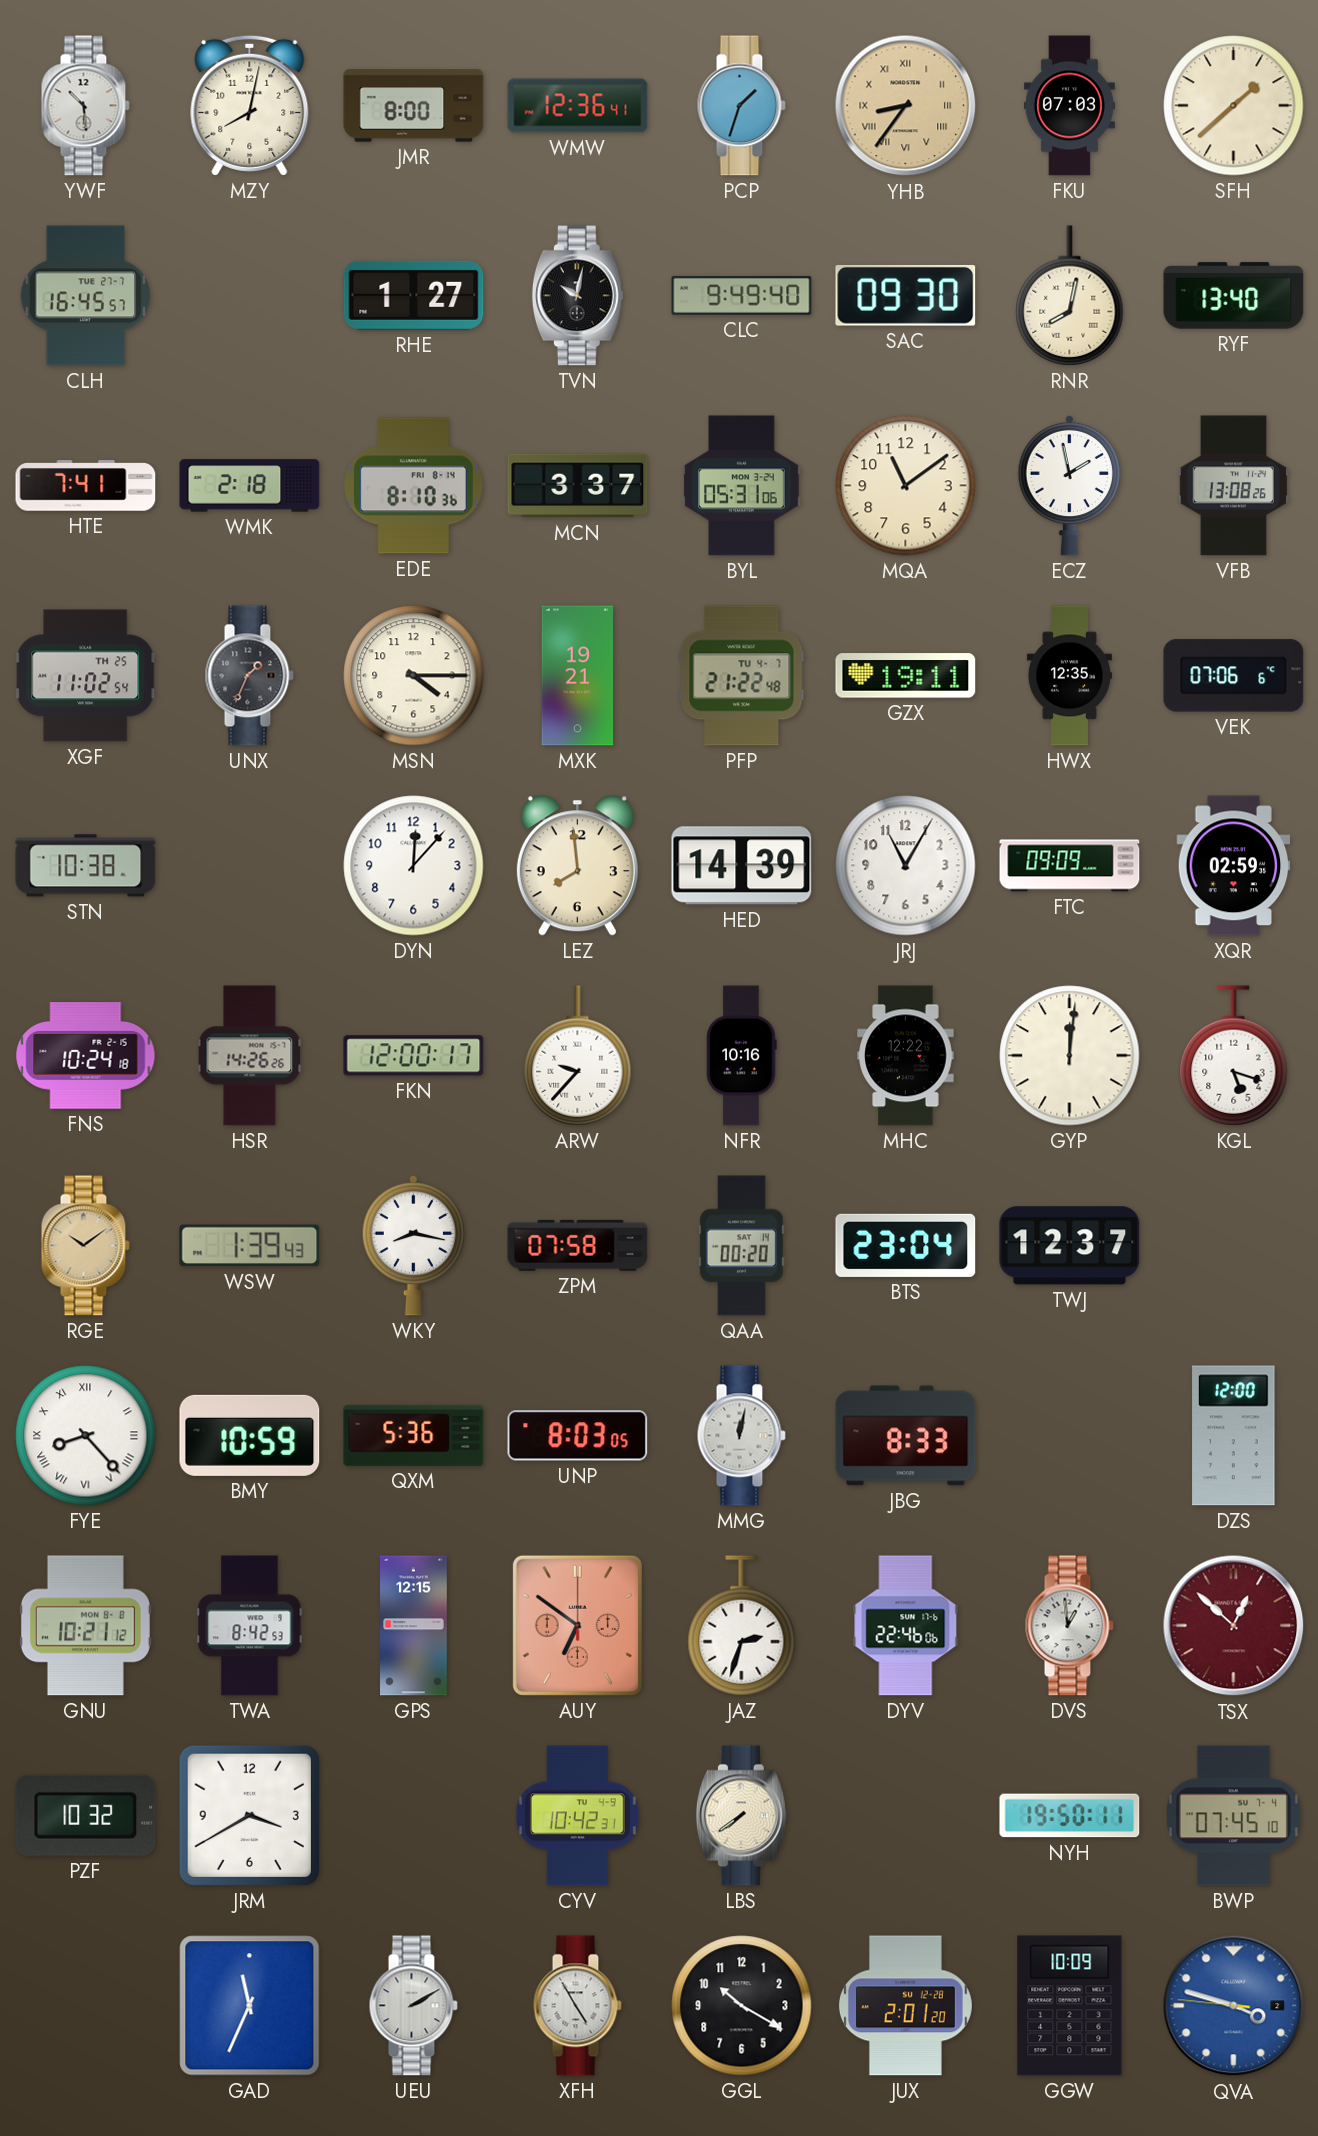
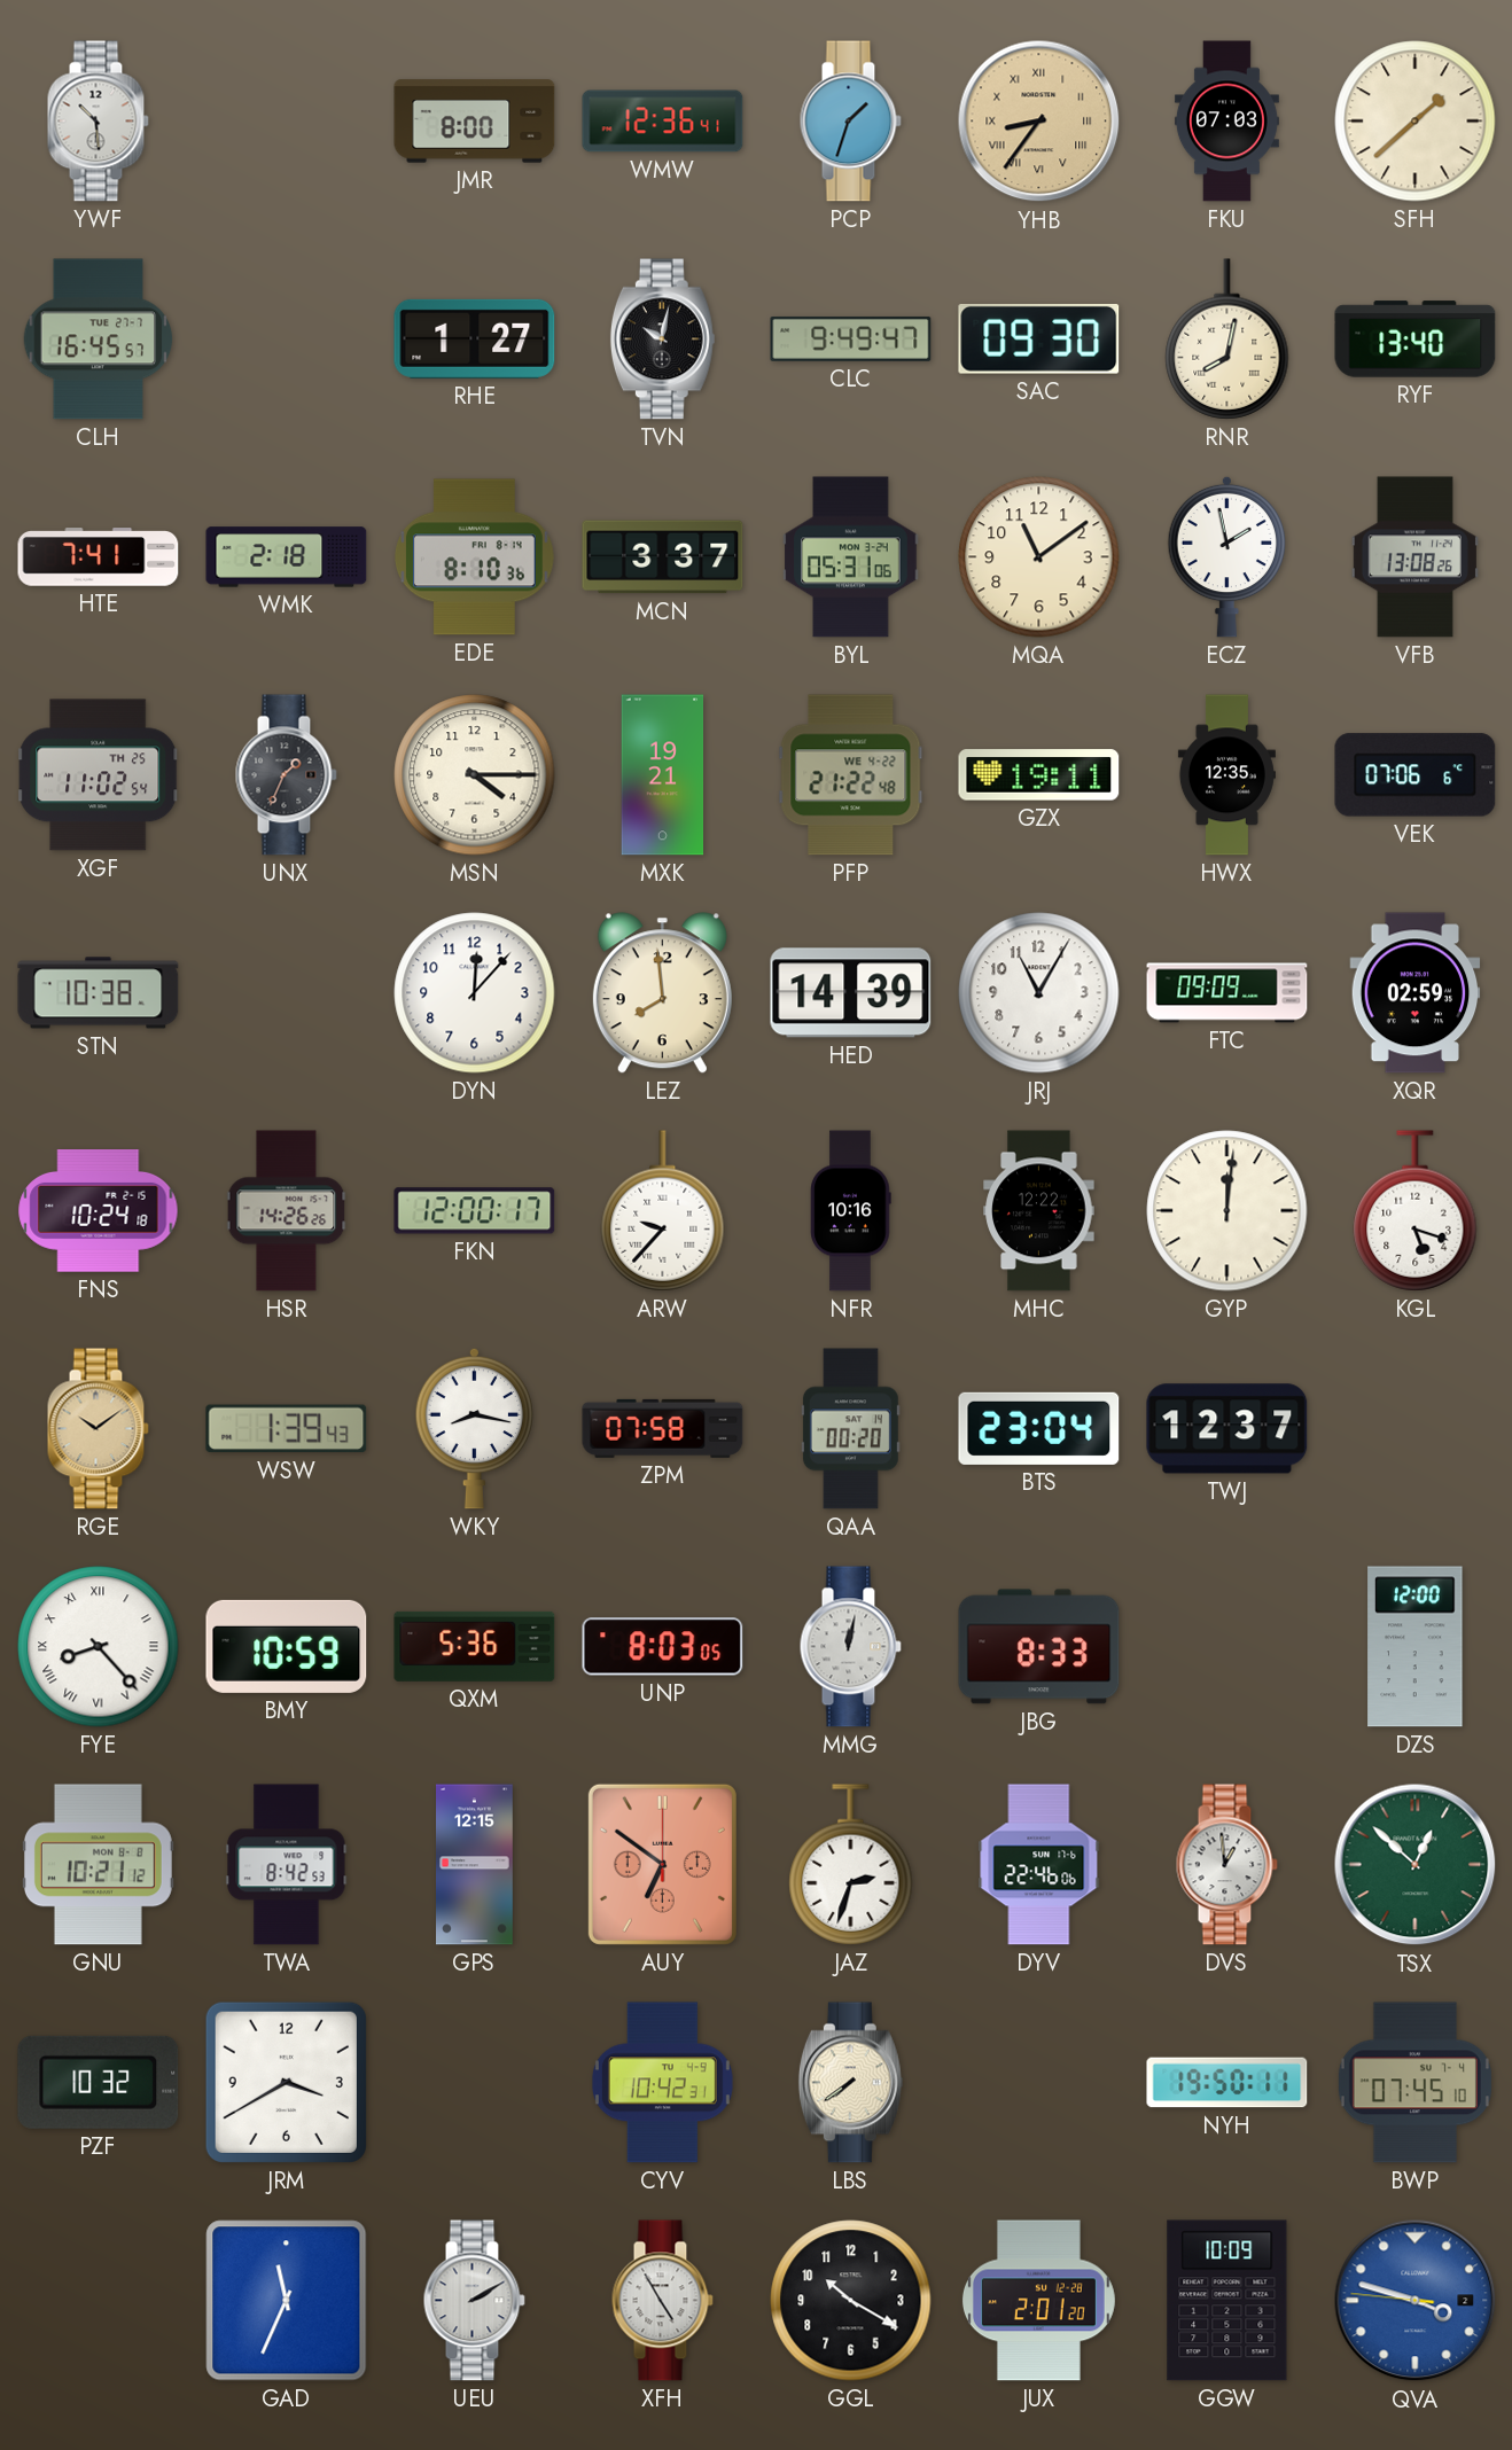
MZY: 8:02 -> none
CLC: 9:49:40 -> 9:49:47
PFP date: TU 4-7 -> WE 4-22
TSX dial: burgundy -> green
